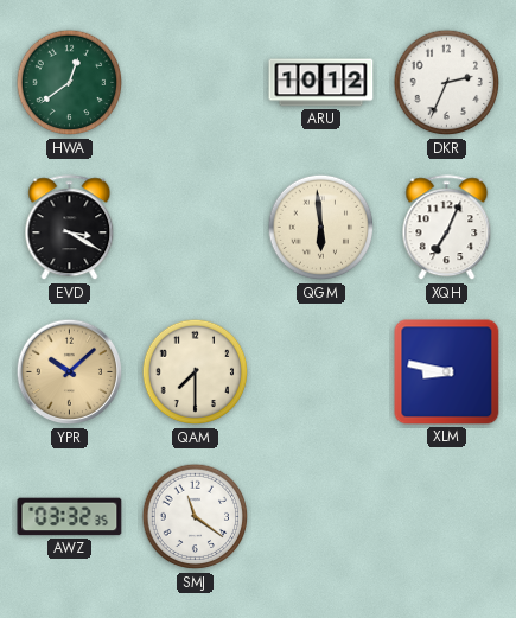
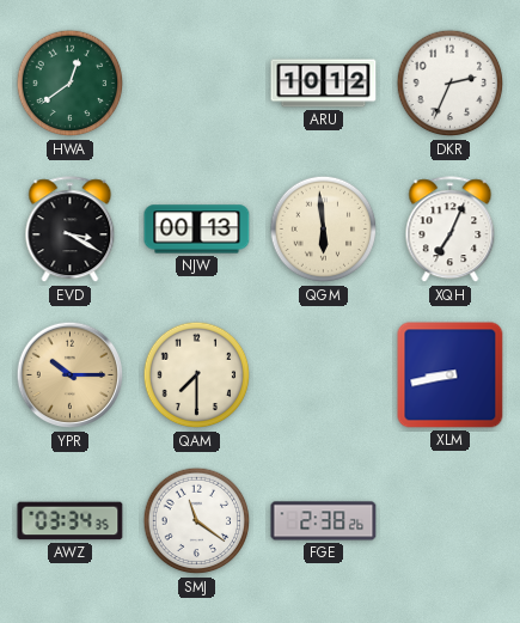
NJW: none -> 00:13
YPR: 10:08 -> 10:15
XLM: 8:47 -> 8:43
AWZ: 03:32 -> 03:34
FGE: none -> 2:38
